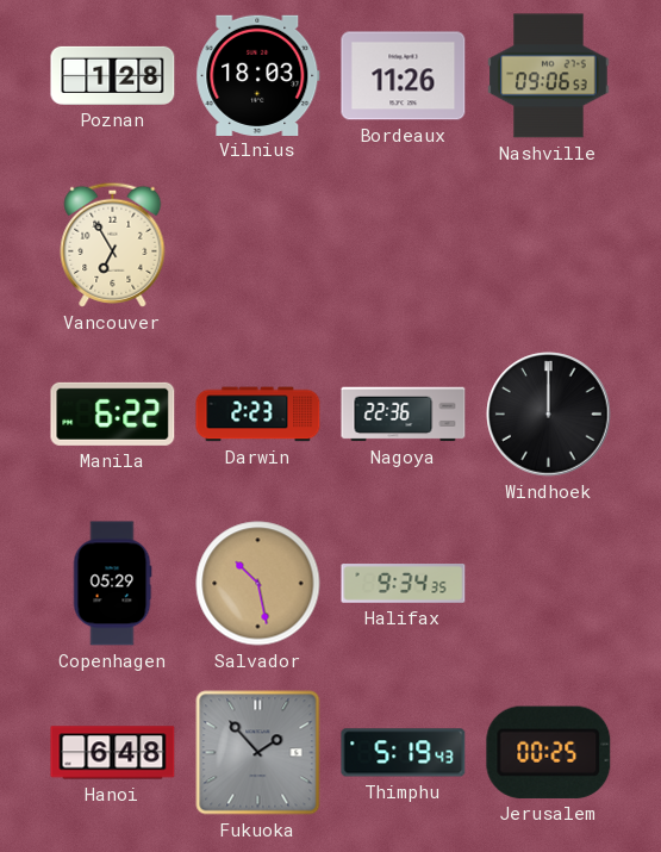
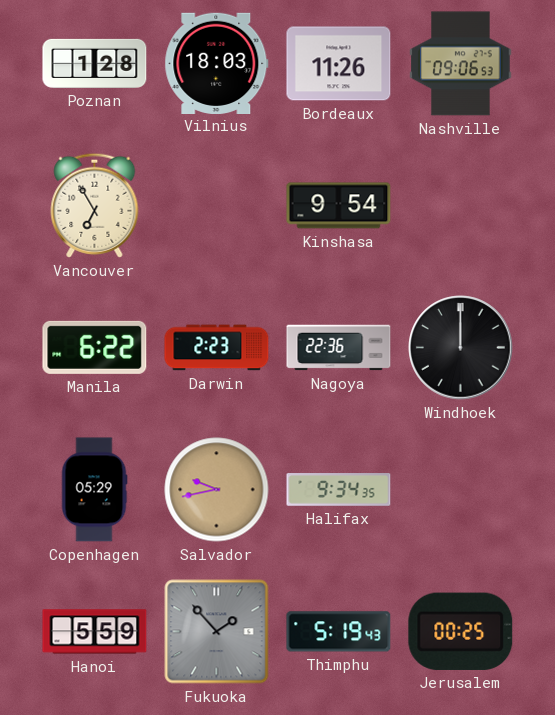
Kinshasa: none -> 9:54
Salvador: 10:28 -> 9:43
Hanoi: 6:48 -> 5:59
